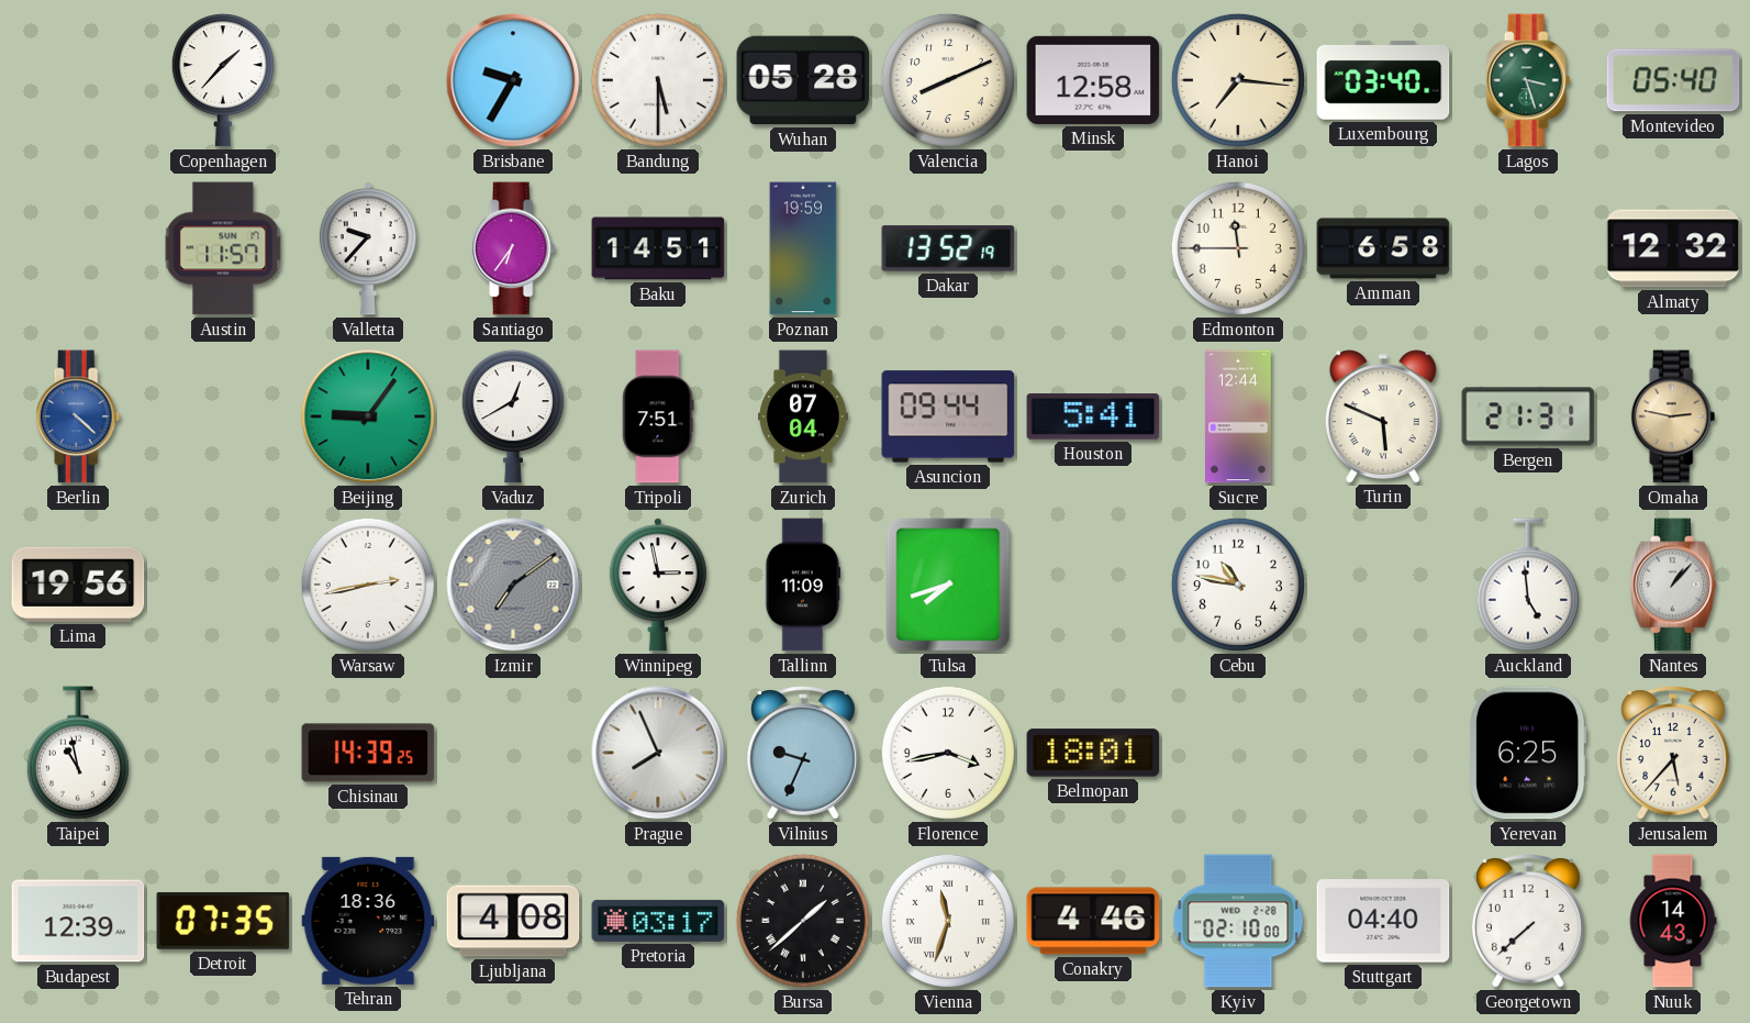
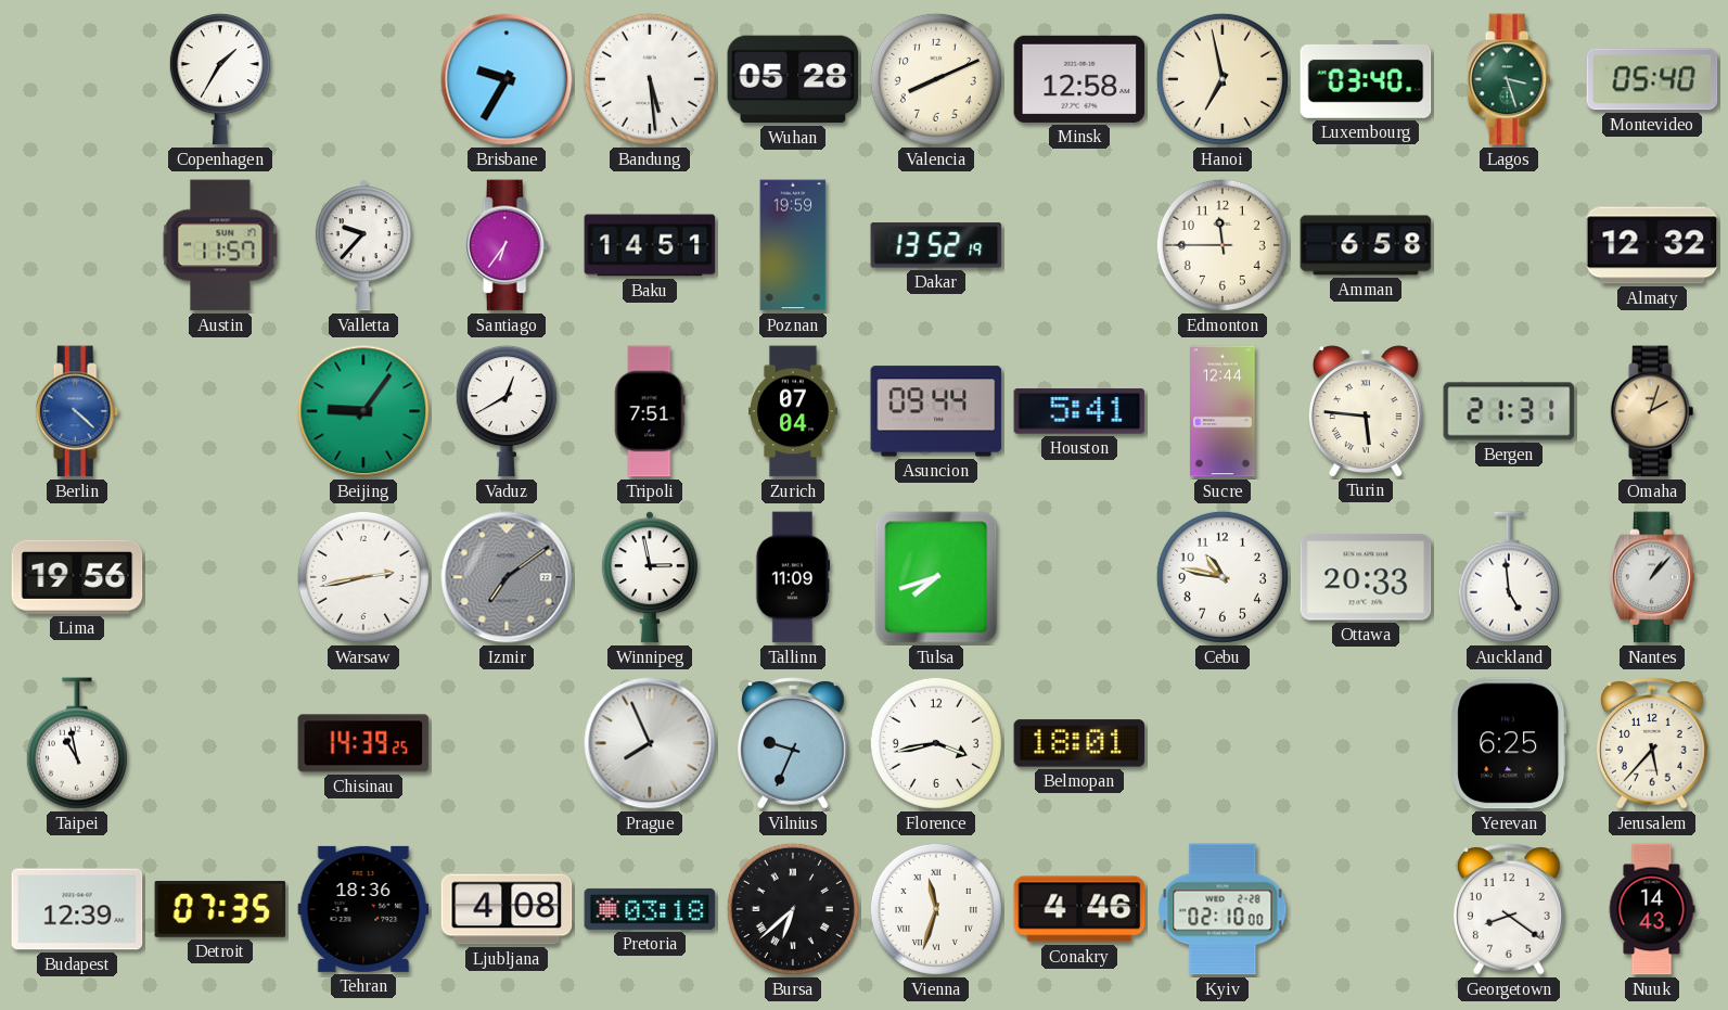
Copenhagen: 1:37 -> 1:35
Bandung: 5:30 -> 5:29
Hanoi: 7:16 -> 6:58
Turin: 5:49 -> 5:46
Omaha: 2:47 -> 2:03
Ottawa: none -> 20:33
Pretoria: 03:17 -> 03:18
Bursa: 1:38 -> 6:38
Stuttgart: 04:40 -> none
Georgetown: 7:38 -> 8:21
